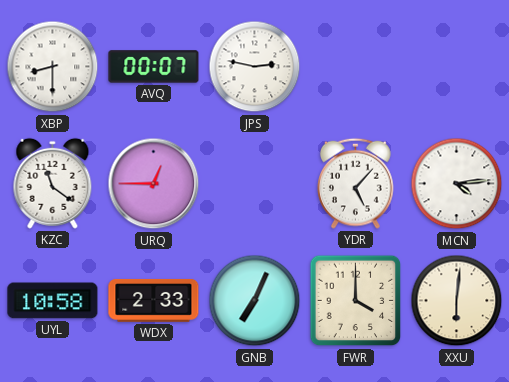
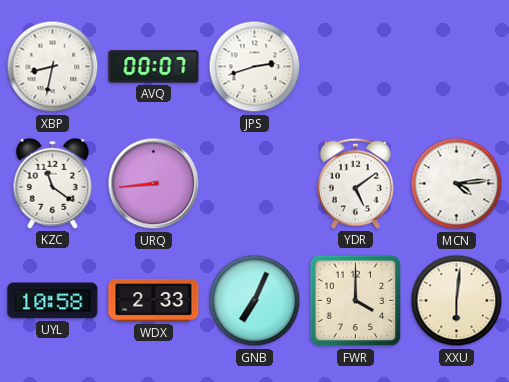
XBP: 8:30 -> 8:32
JPS: 2:47 -> 2:42
URQ: 12:45 -> 8:44
YDR: 5:07 -> 5:09
